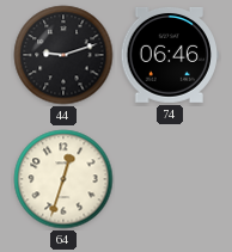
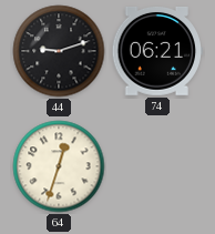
74: 06:46 -> 06:21
